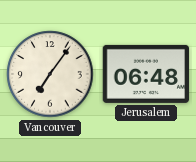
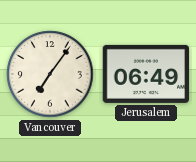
Jerusalem: 06:48 -> 06:49
